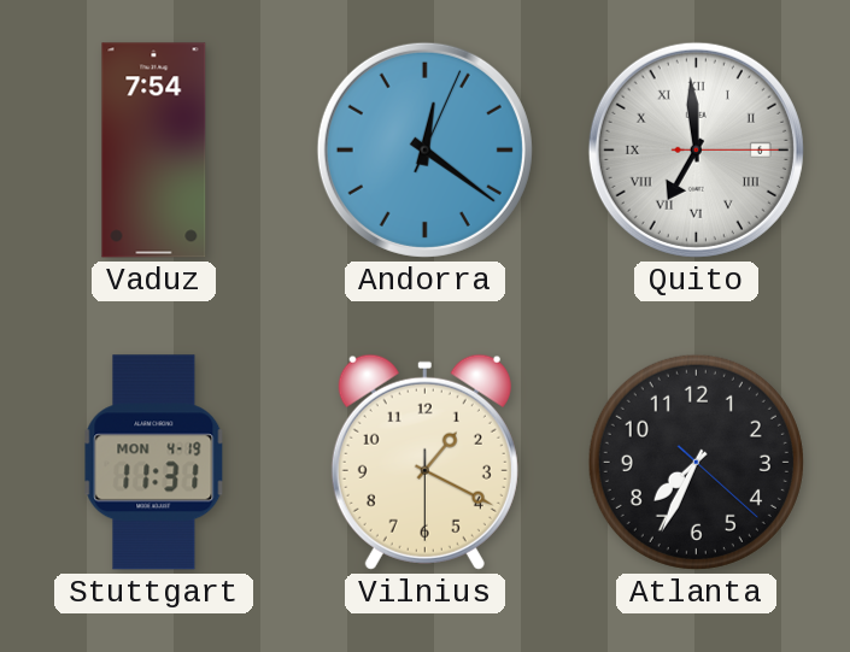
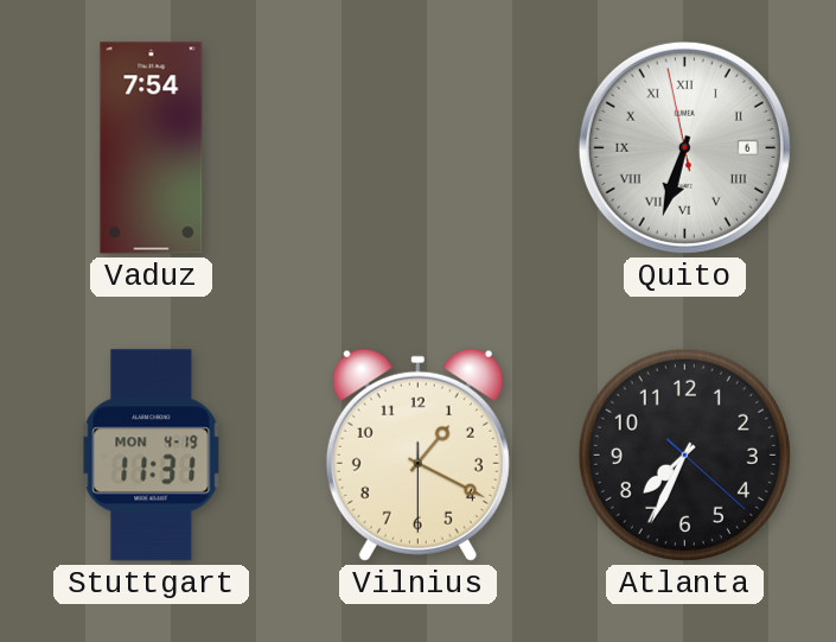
Andorra: 12:21 -> none
Quito: 6:59 -> 6:32
